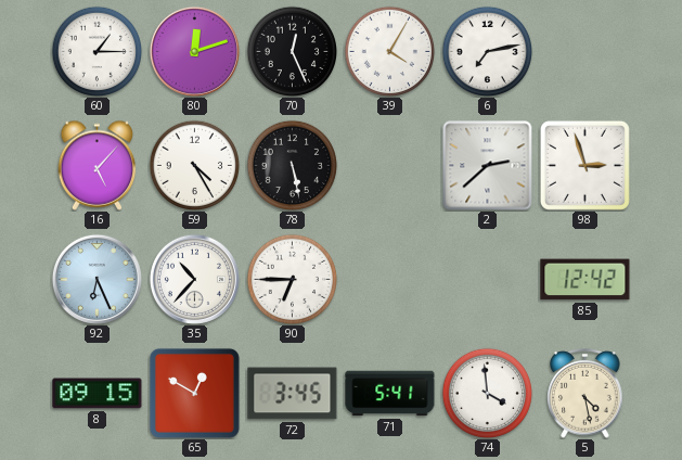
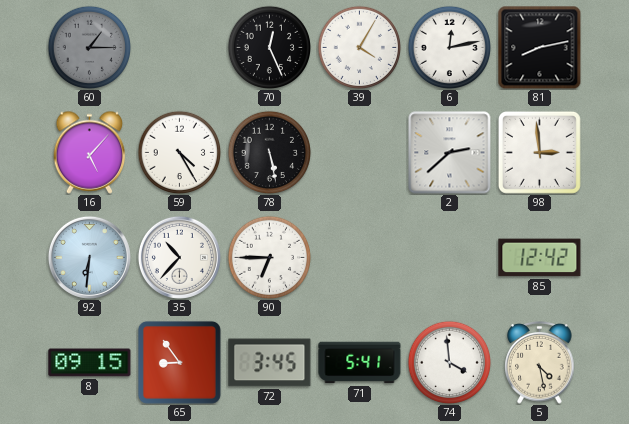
60 dial: white -> grey
80: 12:12 -> none
6: 7:13 -> 12:13
81: none -> 8:13
98: 2:57 -> 2:59
92: 6:26 -> 6:31
65: 12:50 -> 8:54
